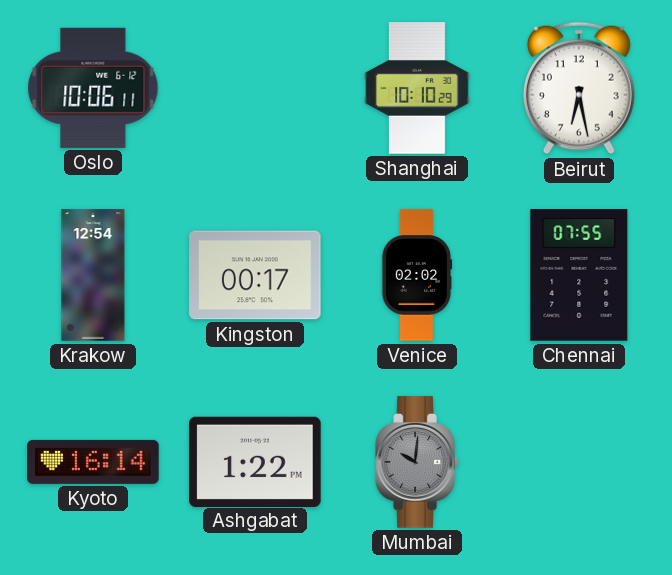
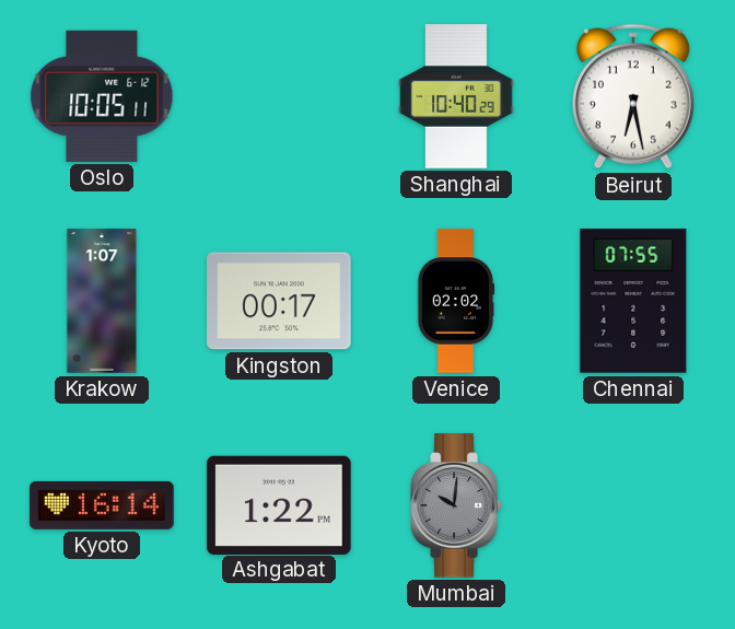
Oslo: 10:06 -> 10:05
Shanghai: 10:10 -> 10:40
Krakow: 12:54 -> 1:07
